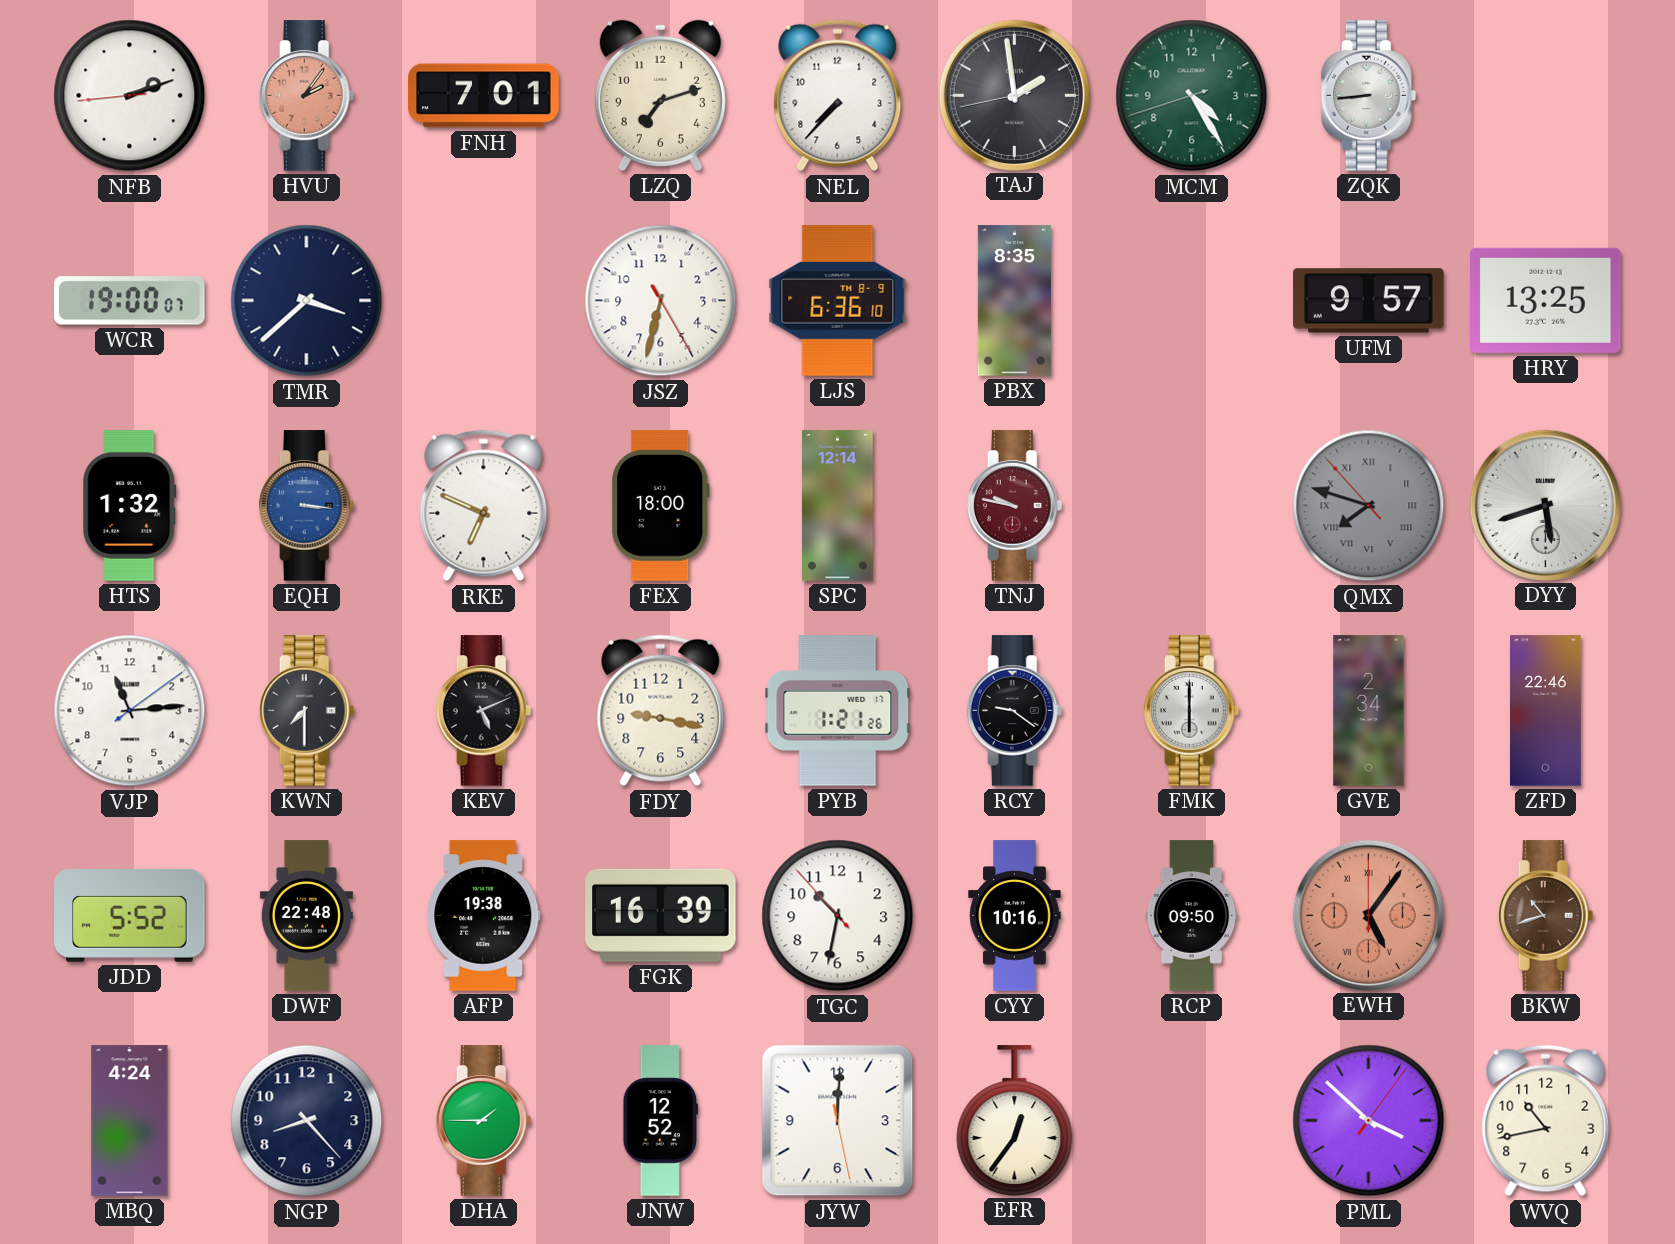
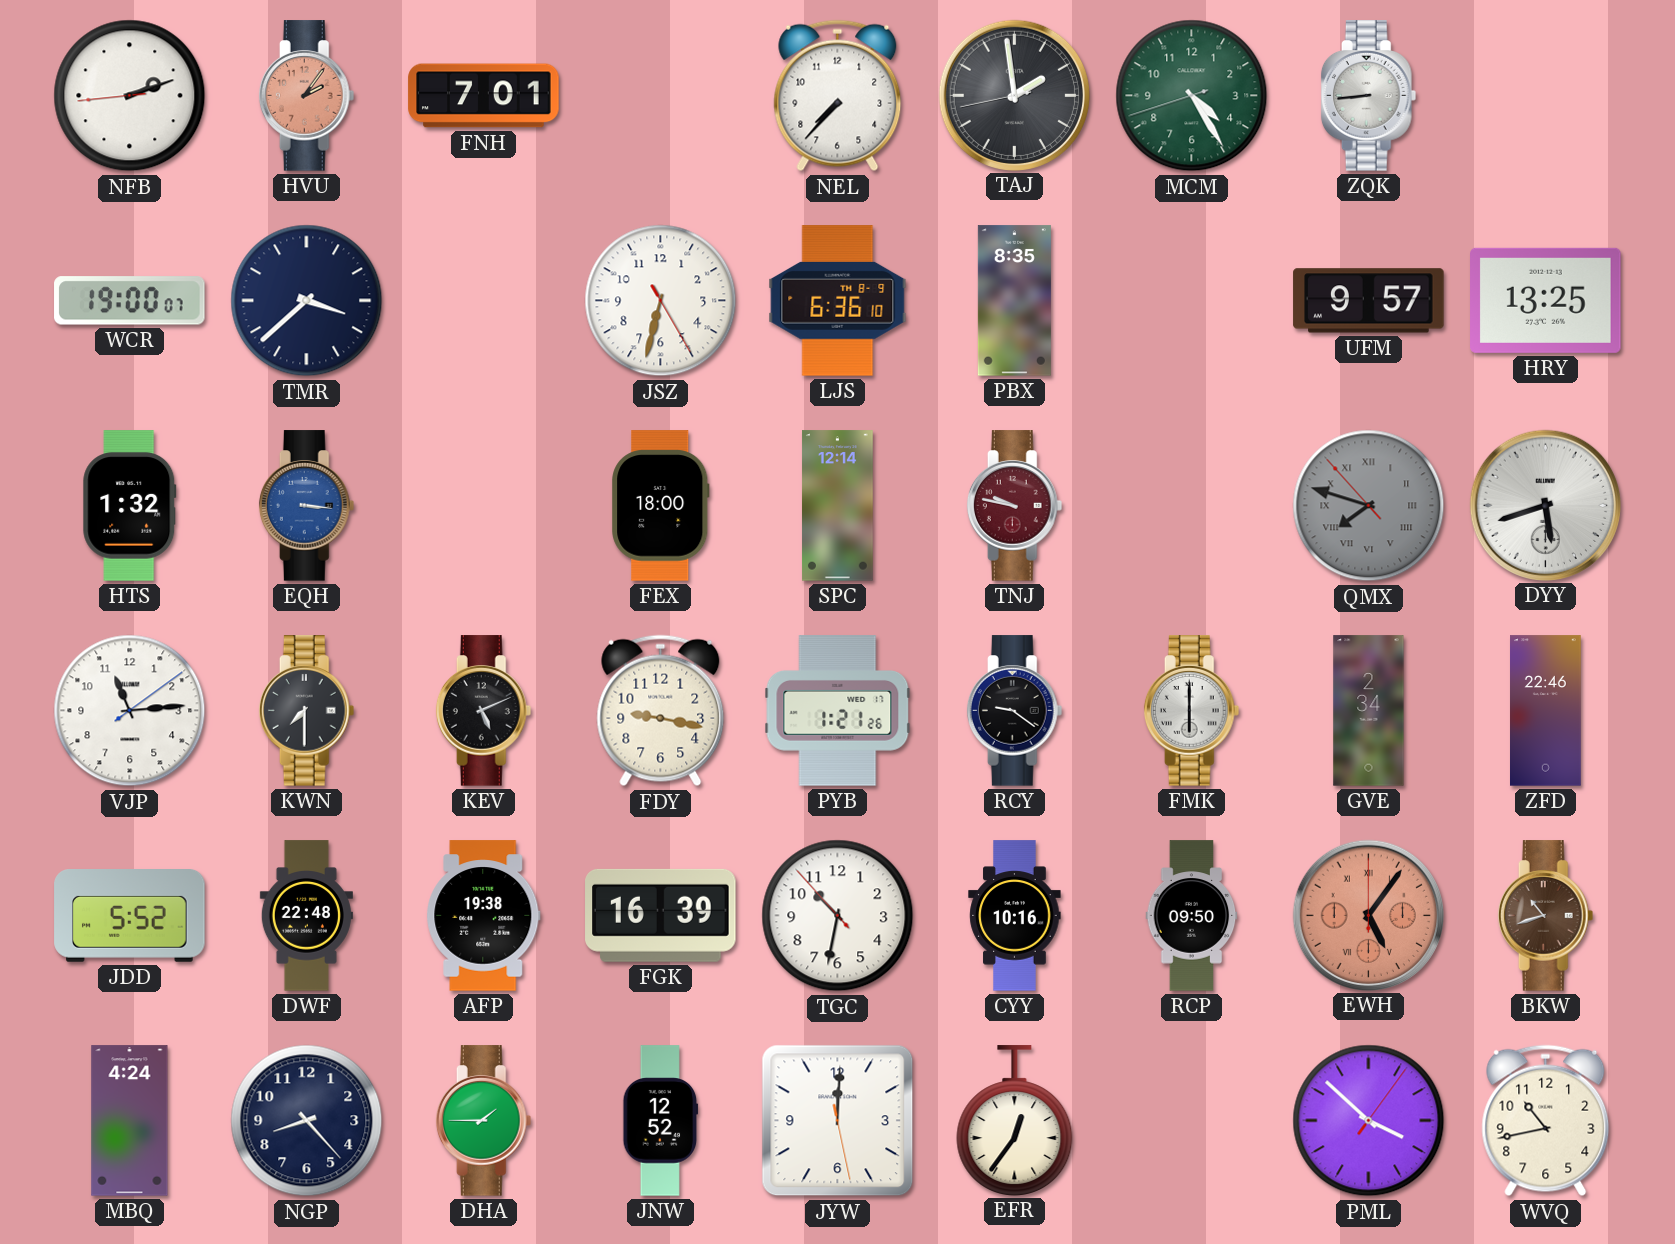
LZQ: 7:12 -> none
RKE: 6:49 -> none
